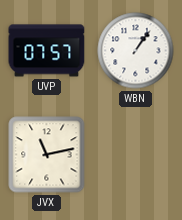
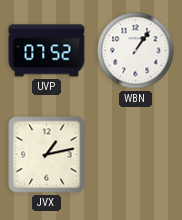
UVP: 07:57 -> 07:52
JVX: 11:13 -> 1:13
